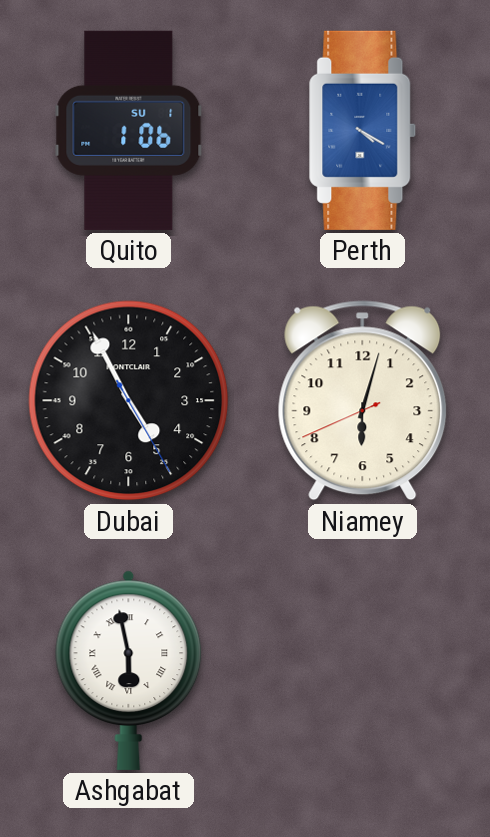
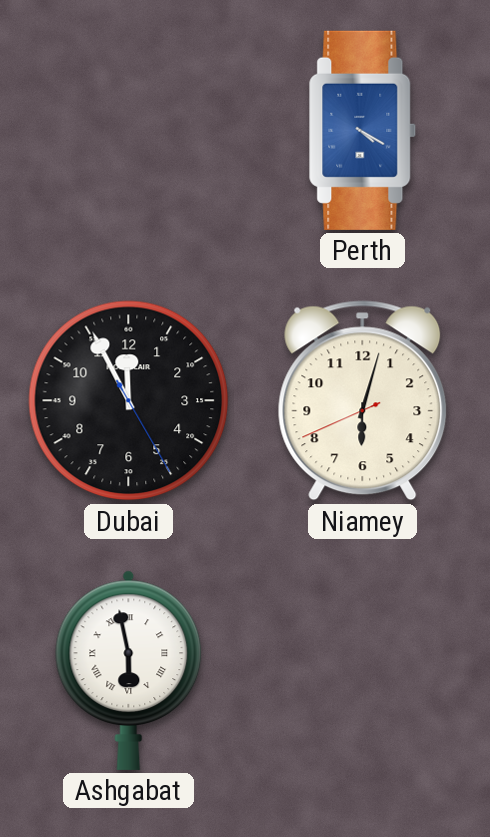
Quito: 1:06 -> none
Dubai: 4:55 -> 11:55
